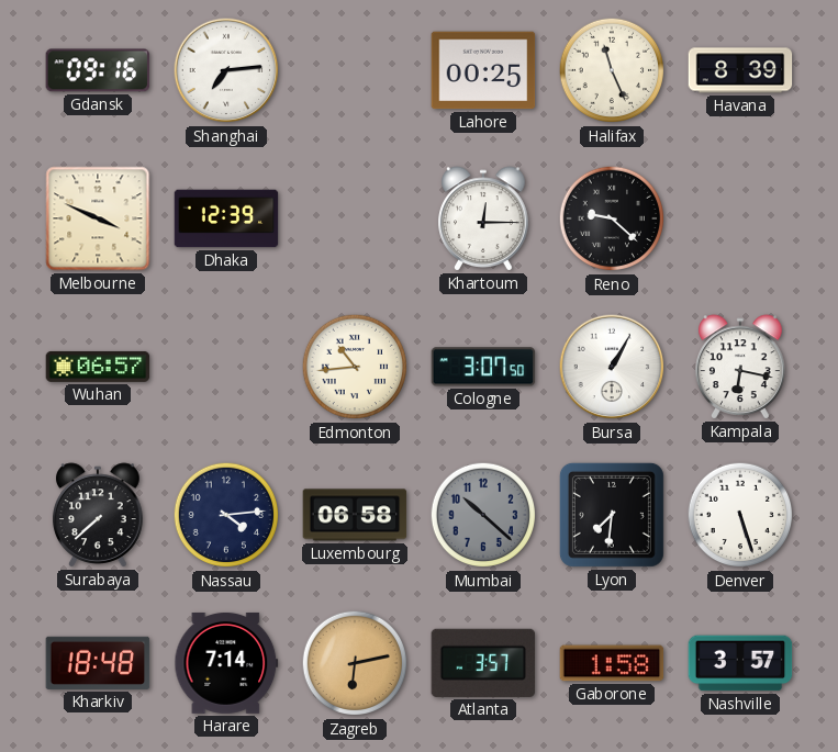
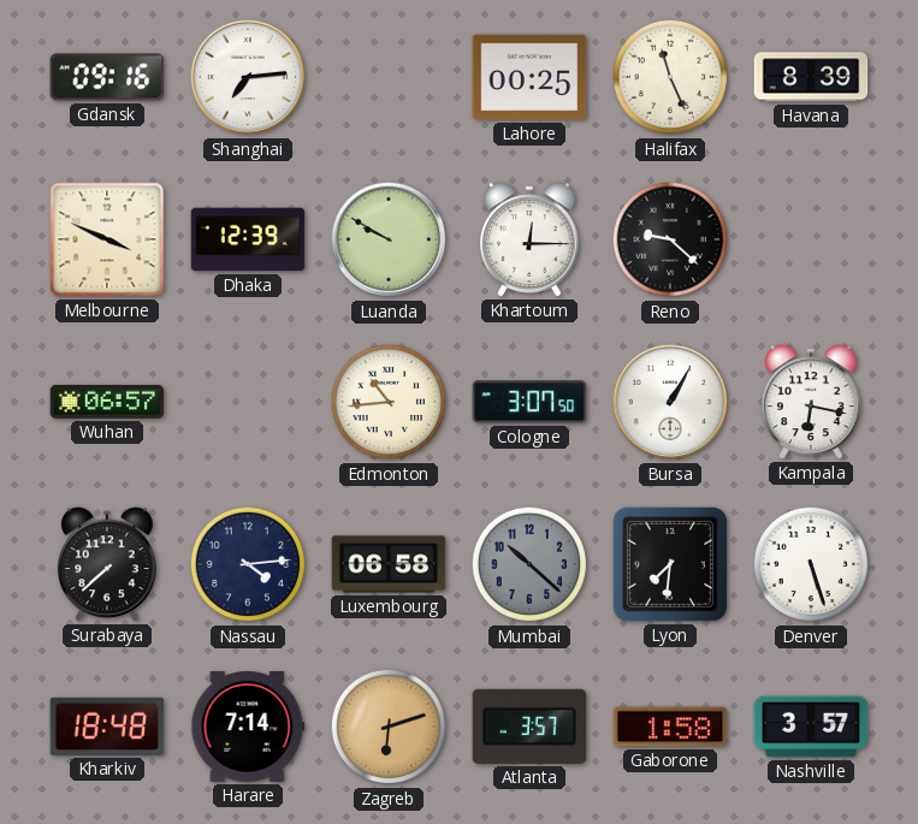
Luanda: none -> 9:50
Zagreb: 6:13 -> 6:12
